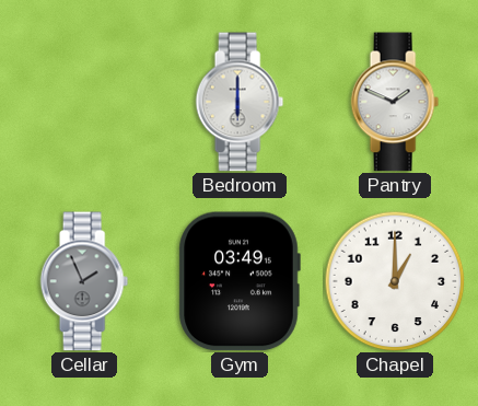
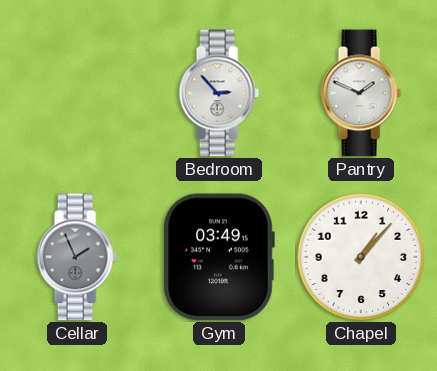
Bedroom: 6:00 -> 2:53
Chapel: 1:00 -> 1:07
